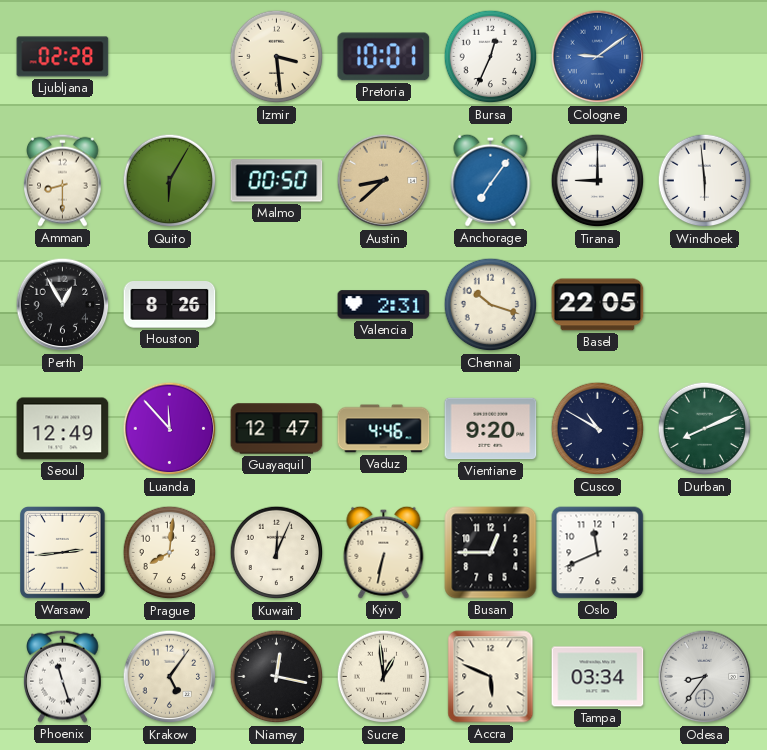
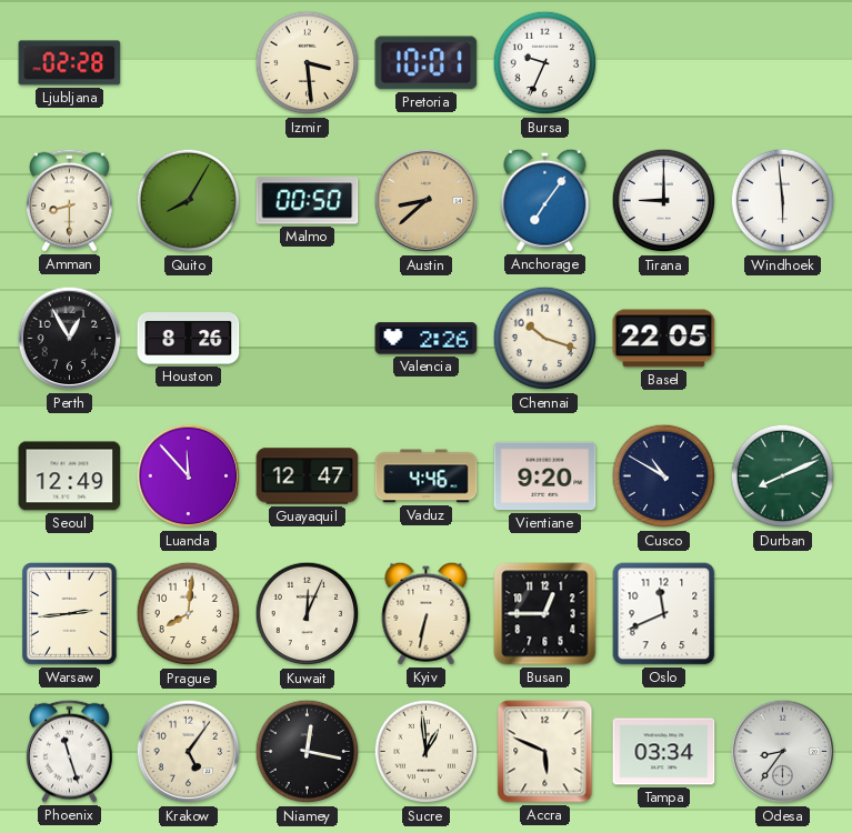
Bursa: 12:34 -> 9:34
Cologne: 9:09 -> none
Quito: 6:05 -> 8:05
Valencia: 2:31 -> 2:26
